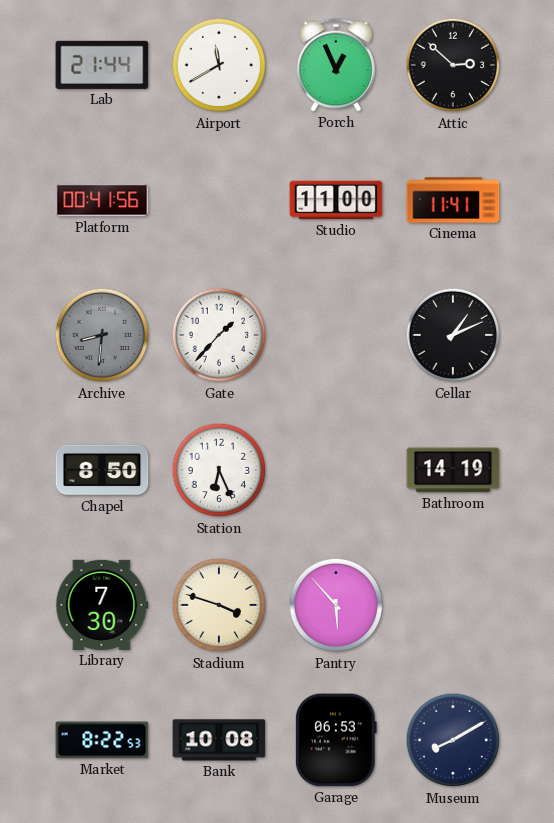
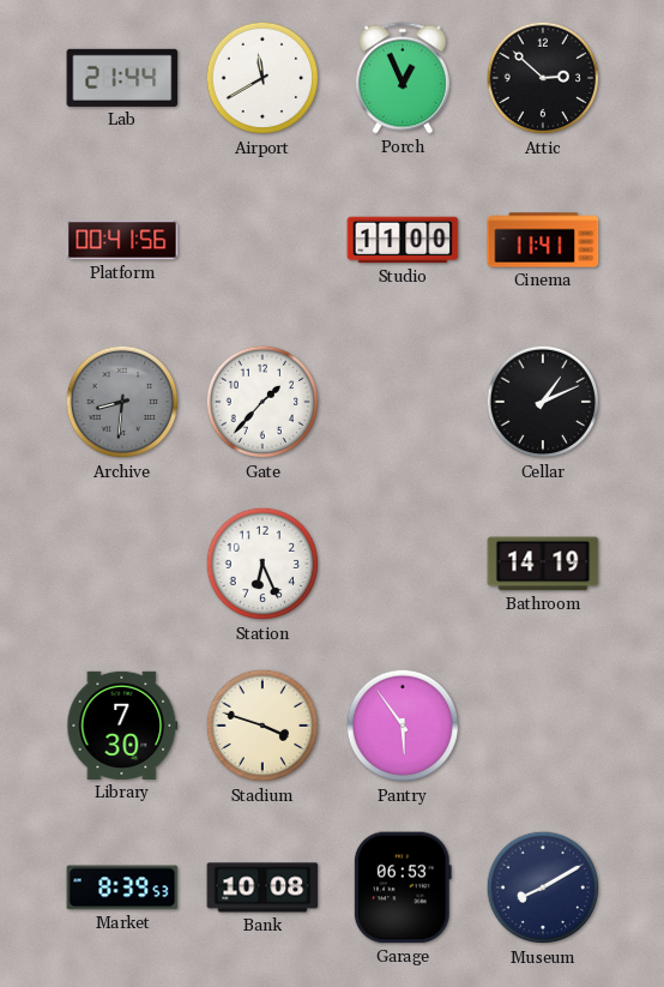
Chapel: 8:50 -> none
Pantry: 5:53 -> 5:54
Market: 8:22 -> 8:39
